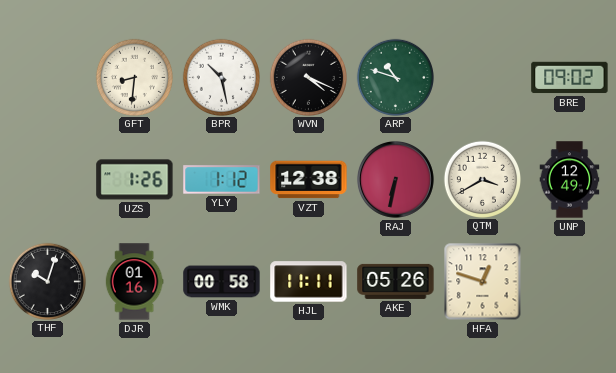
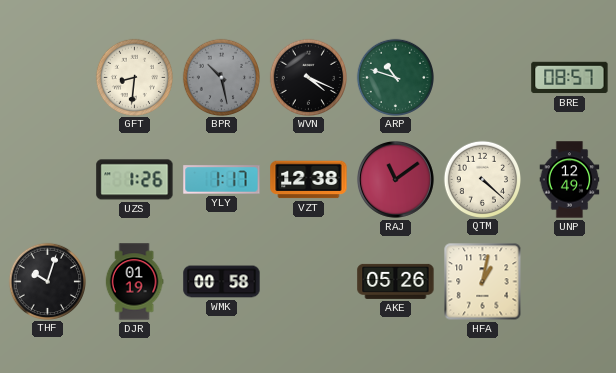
BPR dial: white -> grey
BRE: 09:02 -> 08:57
YLY: 1:12 -> 1:17
RAJ: 6:32 -> 11:09
QTM: 3:40 -> 4:22
DJR: 01:16 -> 01:19
HJL: 11:11 -> none
HFA: 12:48 -> 1:02
